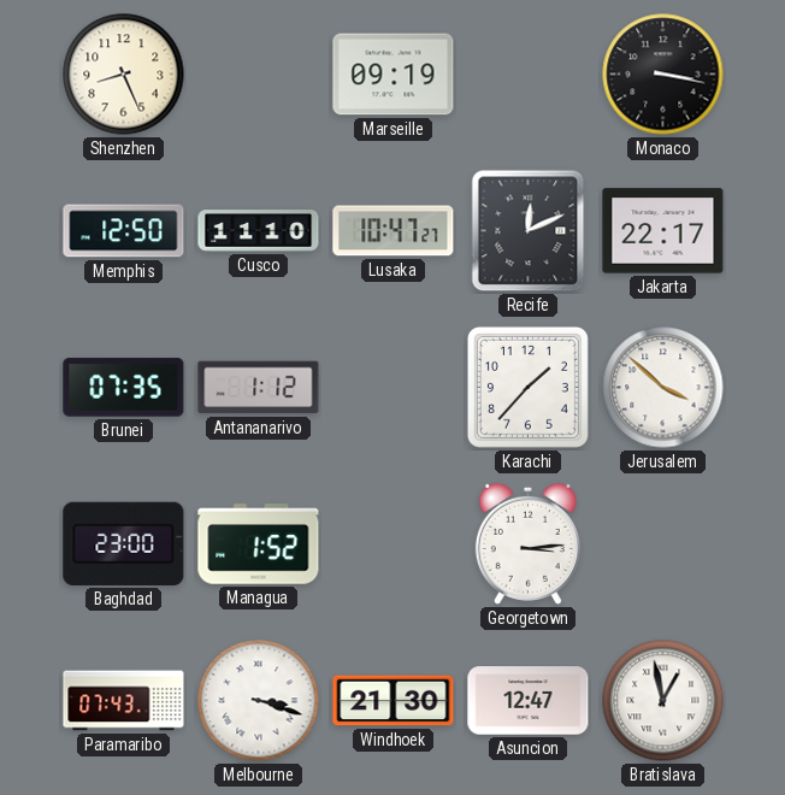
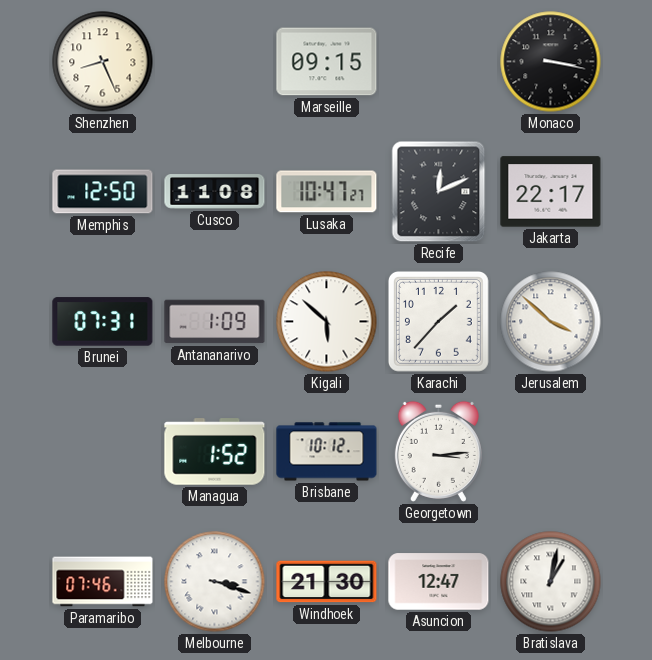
Marseille: 09:19 -> 09:15
Cusco: 11:10 -> 11:08
Brunei: 07:35 -> 07:31
Antananarivo: 1:12 -> 1:09
Kigali: none -> 5:52
Baghdad: 23:00 -> none
Brisbane: none -> 10:12
Paramaribo: 07:43 -> 07:46
Bratislava: 12:58 -> 1:02
